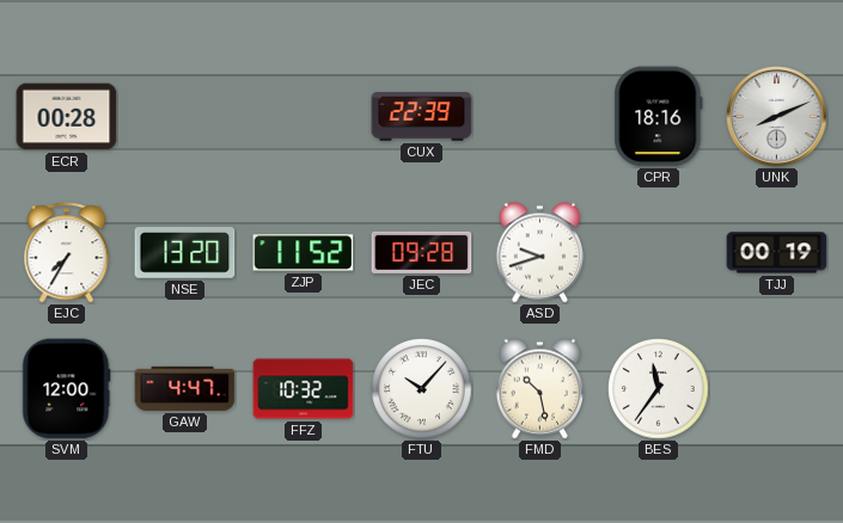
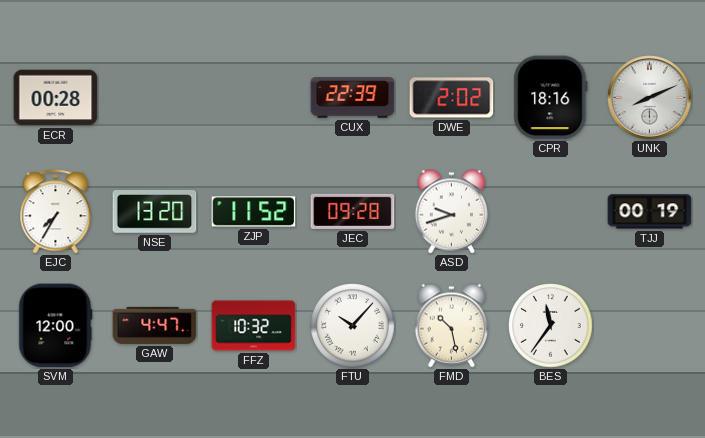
DWE: none -> 2:02
